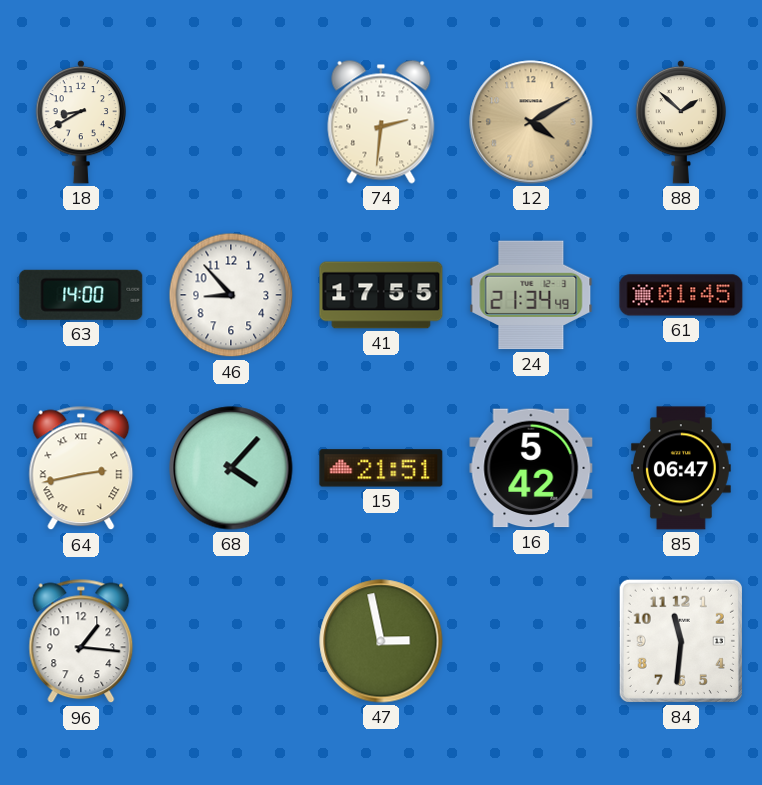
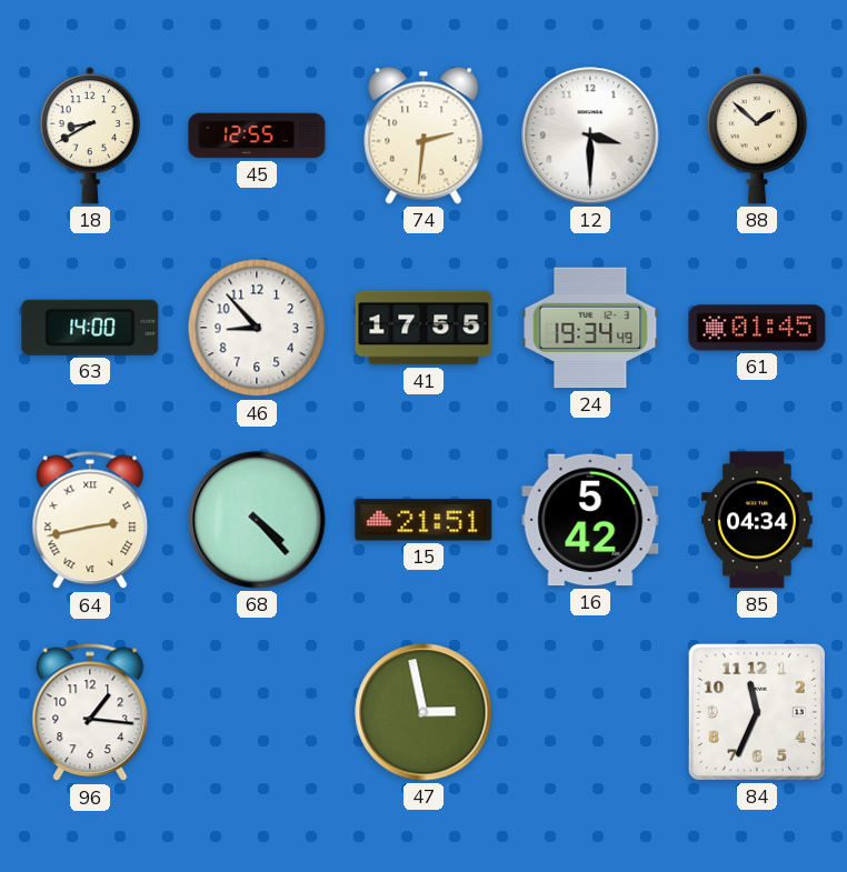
45: none -> 12:55
12: 4:10 -> 3:30
12 dial: champagne -> white
24: 21:34 -> 19:34
68: 4:07 -> 4:23
85: 06:47 -> 04:34
84: 11:31 -> 11:34
